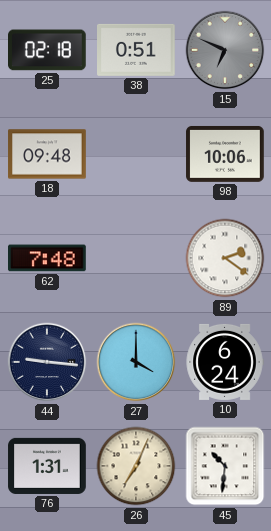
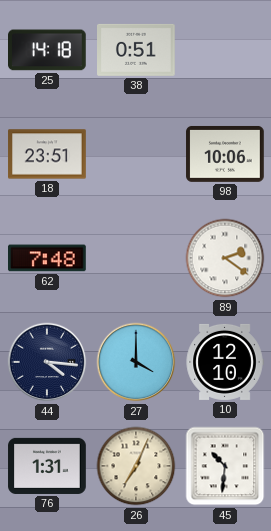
25: 02:18 -> 14:18
15: 6:49 -> none
18: 09:48 -> 23:51
44: 9:16 -> 4:16
10: 6:24 -> 12:10
